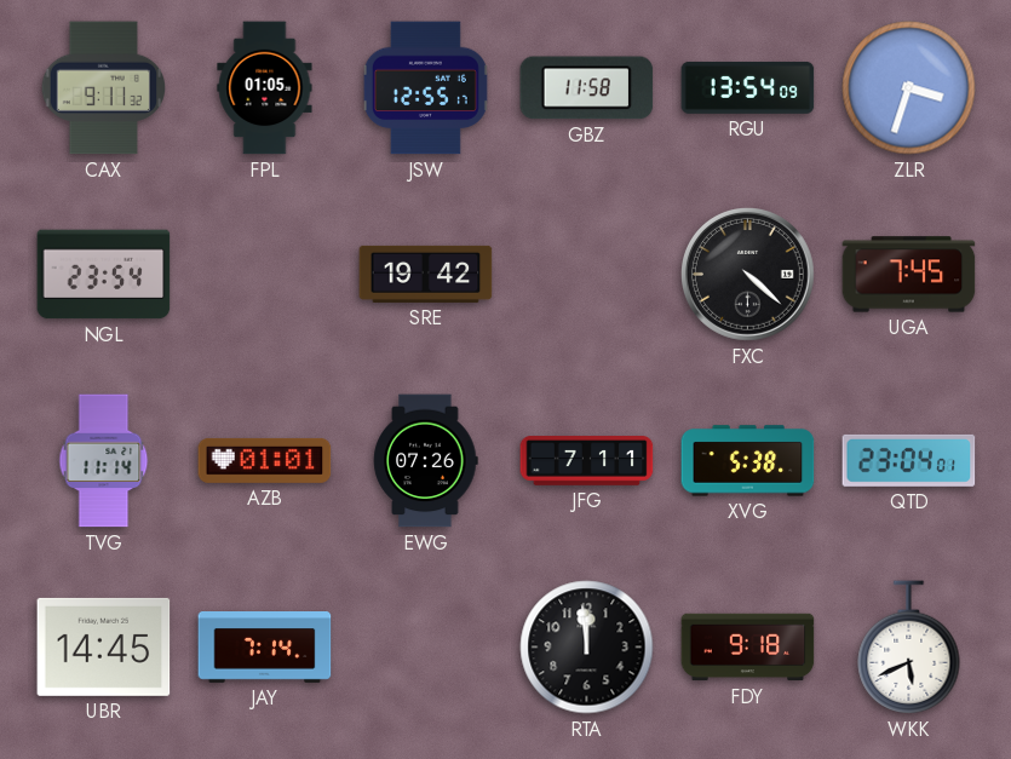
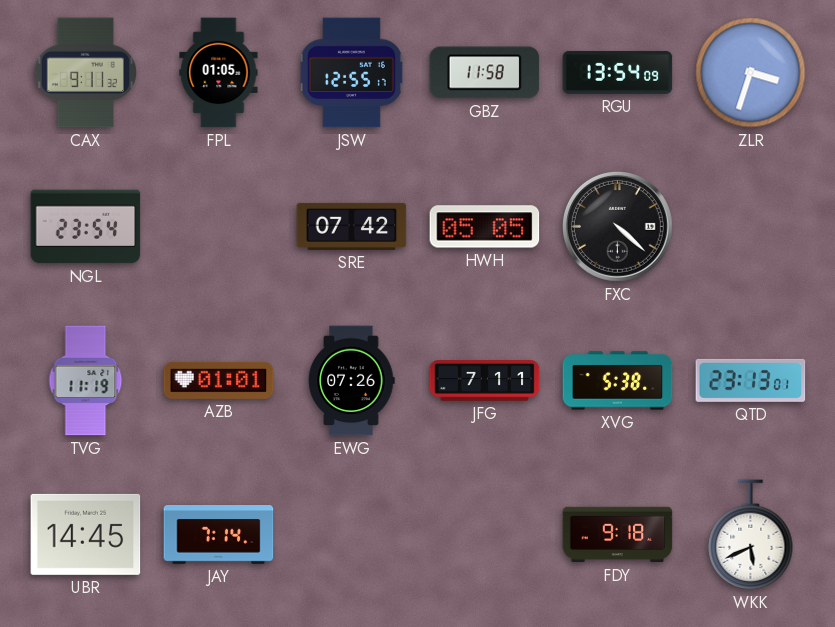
SRE: 19:42 -> 07:42
HWH: none -> 05:05
UGA: 7:45 -> none
TVG: 11:14 -> 11:19
QTD: 23:04 -> 23:13
RTA: 11:59 -> none
